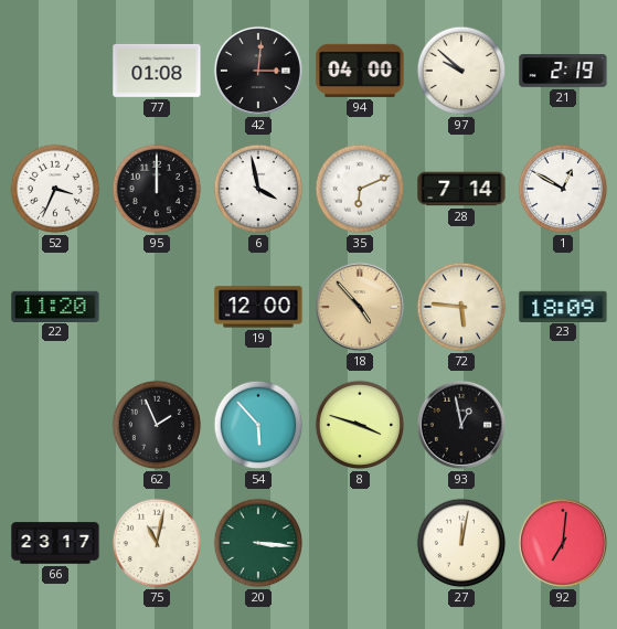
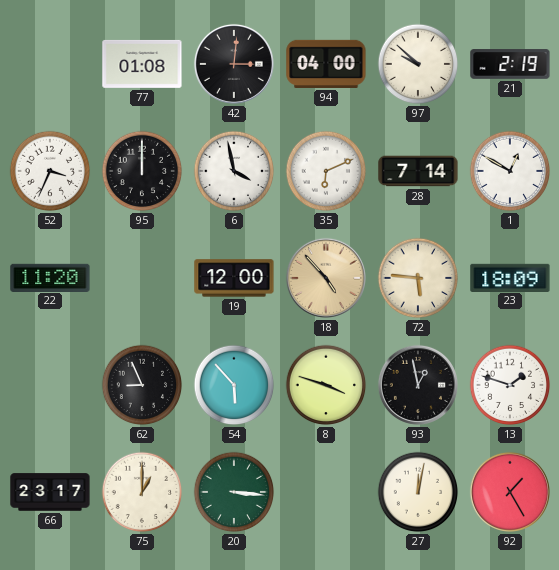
62: 1:56 -> 8:56
13: none -> 1:48
75: 11:02 -> 1:00
92: 7:01 -> 1:25
